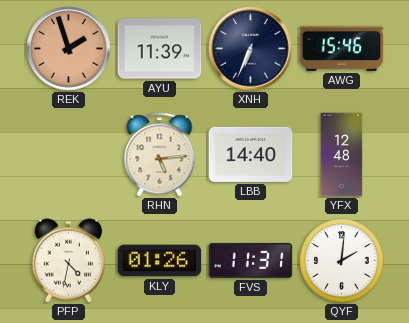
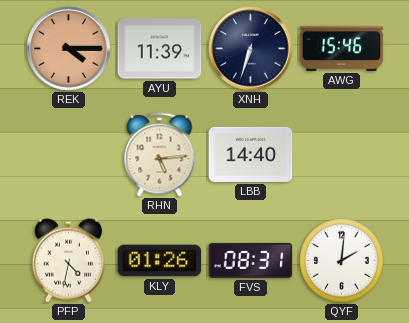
REK: 1:57 -> 4:15
XNH: 6:34 -> 6:33
YFX: 12:48 -> none
FVS: 11:31 -> 08:31
